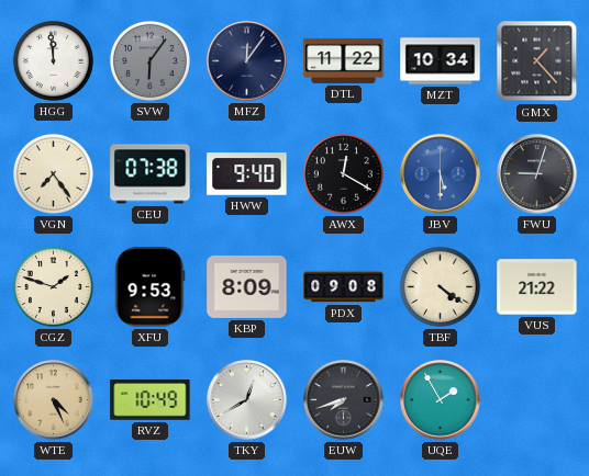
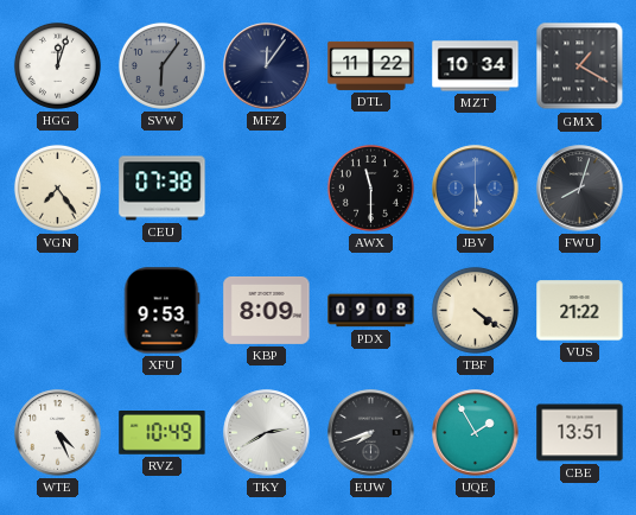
HGG: 11:59 -> 12:03
GMX: 1:23 -> 1:20
HWW: 9:40 -> none
AWX: 12:20 -> 11:30
FWU: 9:03 -> 8:03
CGZ: 1:48 -> none
WTE dial: champagne -> white
TKY: 12:40 -> 2:40
CBE: none -> 13:51
